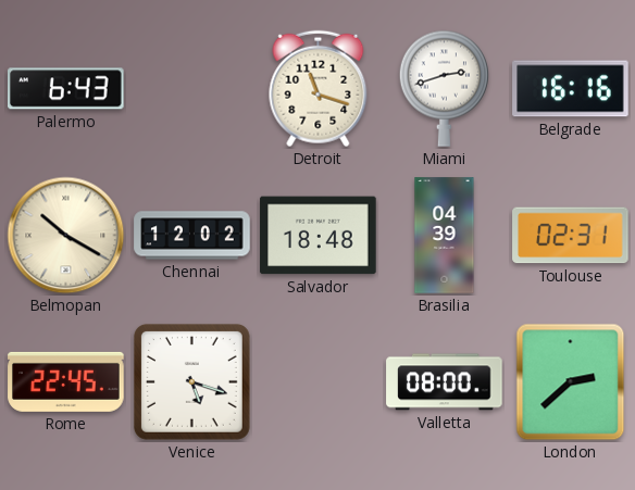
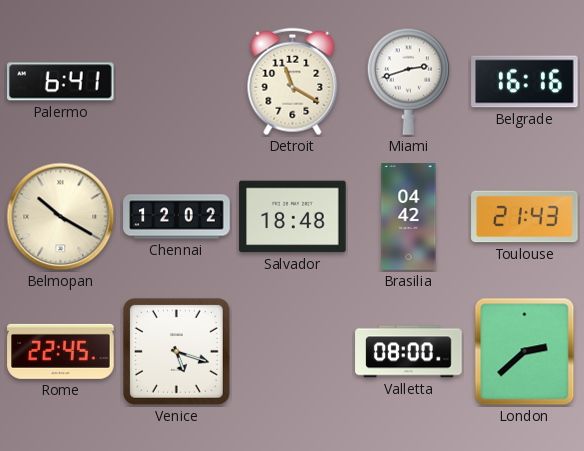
Palermo: 6:43 -> 6:41
Detroit: 11:18 -> 11:20
Brasilia: 04:39 -> 04:42
Toulouse: 02:31 -> 21:43
